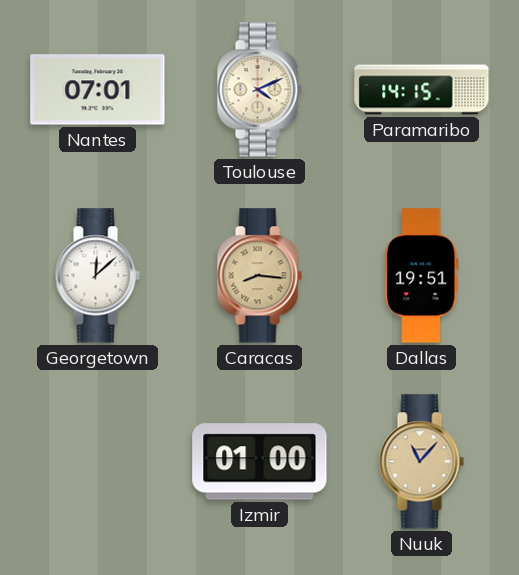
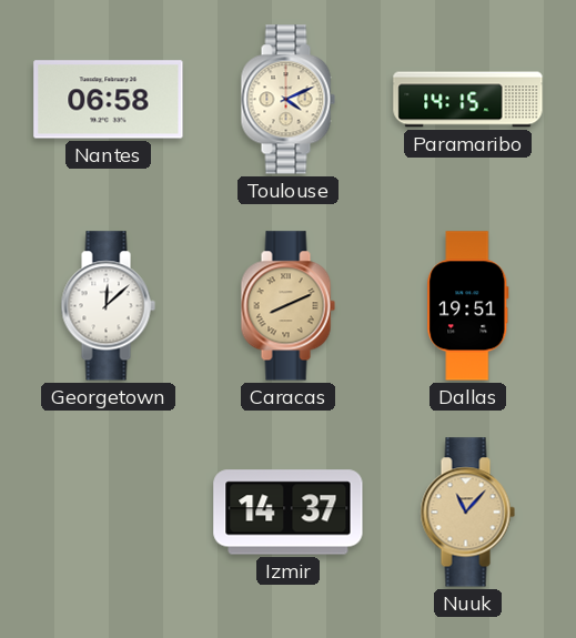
Nantes: 07:01 -> 06:58
Caracas: 8:16 -> 8:11
Izmir: 01:00 -> 14:37
